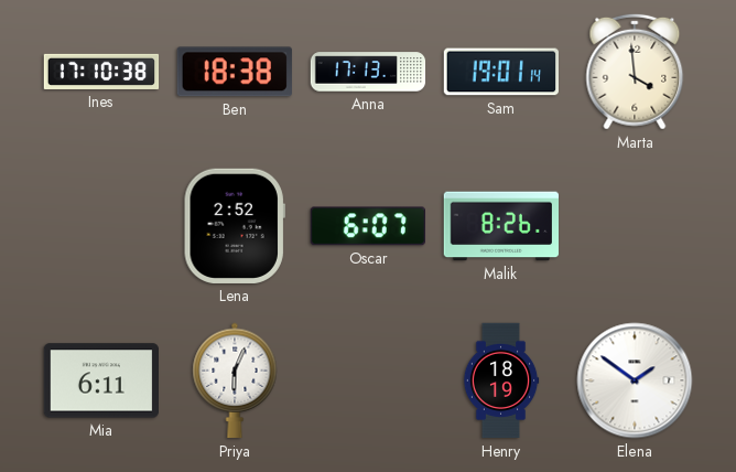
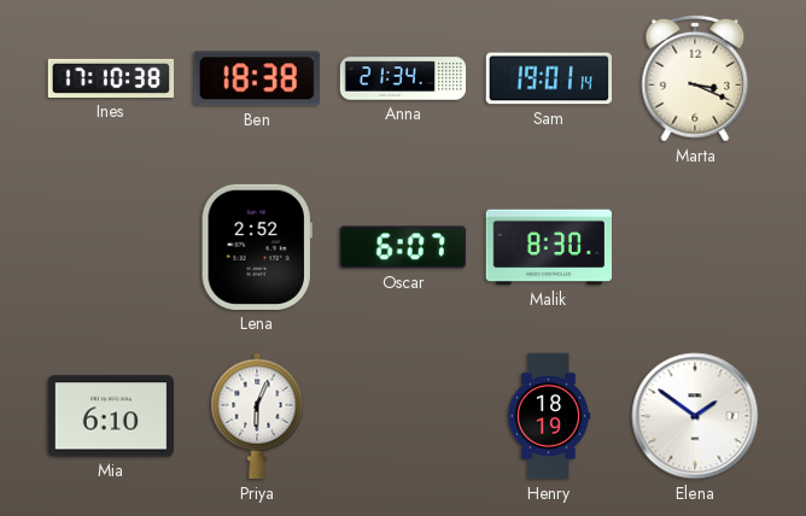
Anna: 17:13 -> 21:34
Marta: 3:59 -> 3:19
Malik: 8:26 -> 8:30
Mia: 6:11 -> 6:10
